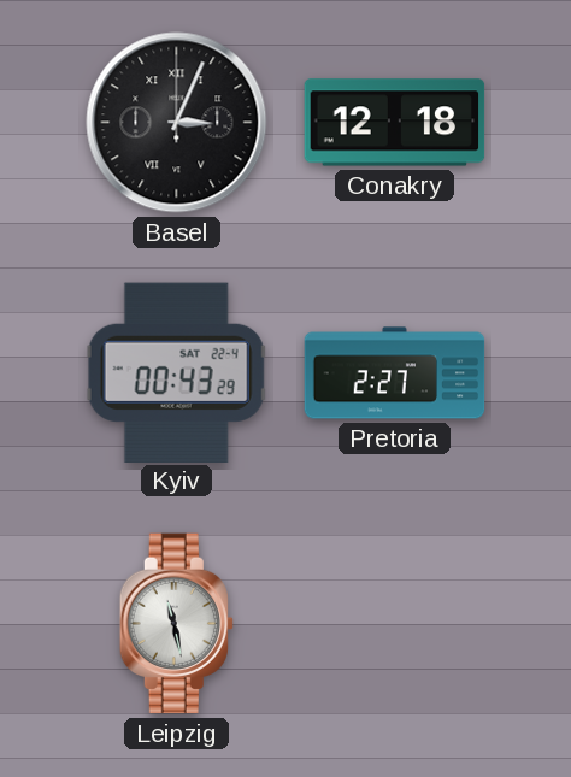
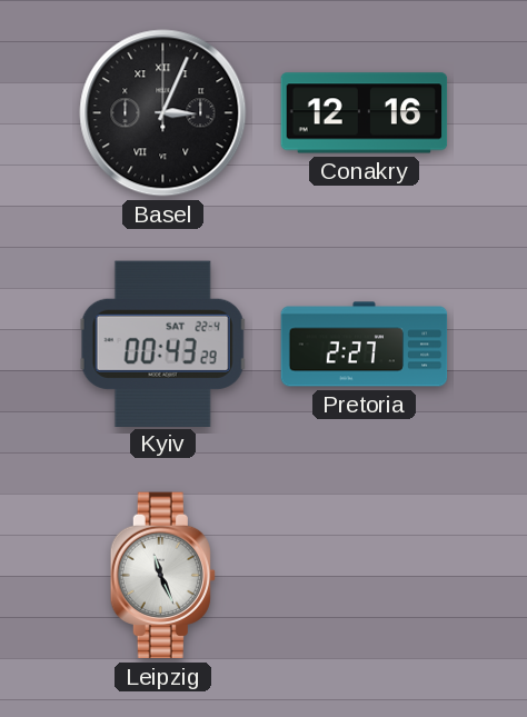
Conakry: 12:18 -> 12:16
Leipzig: 11:28 -> 11:26
